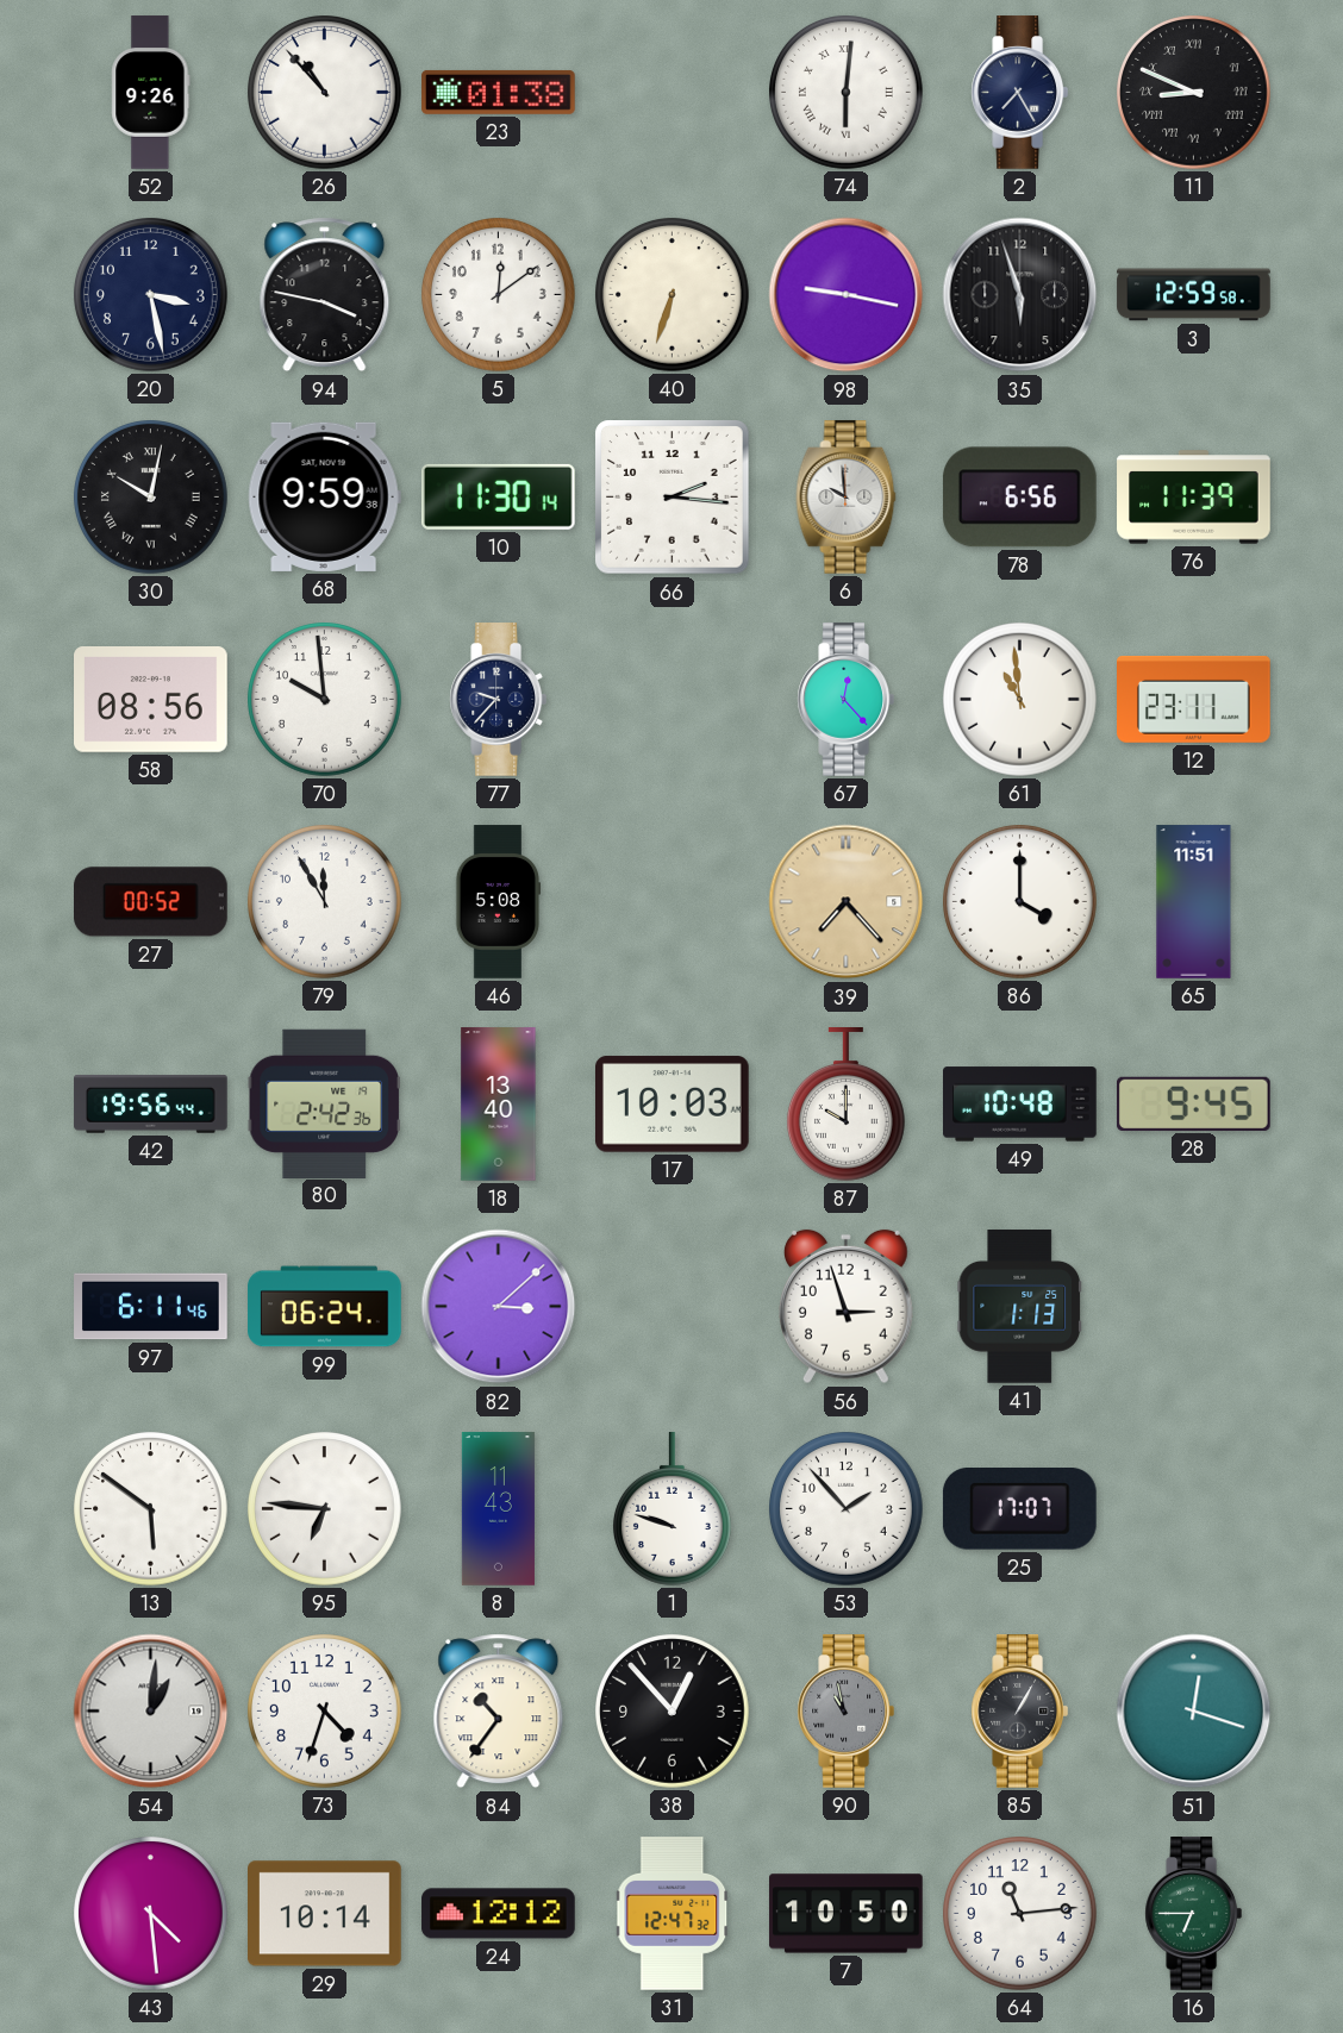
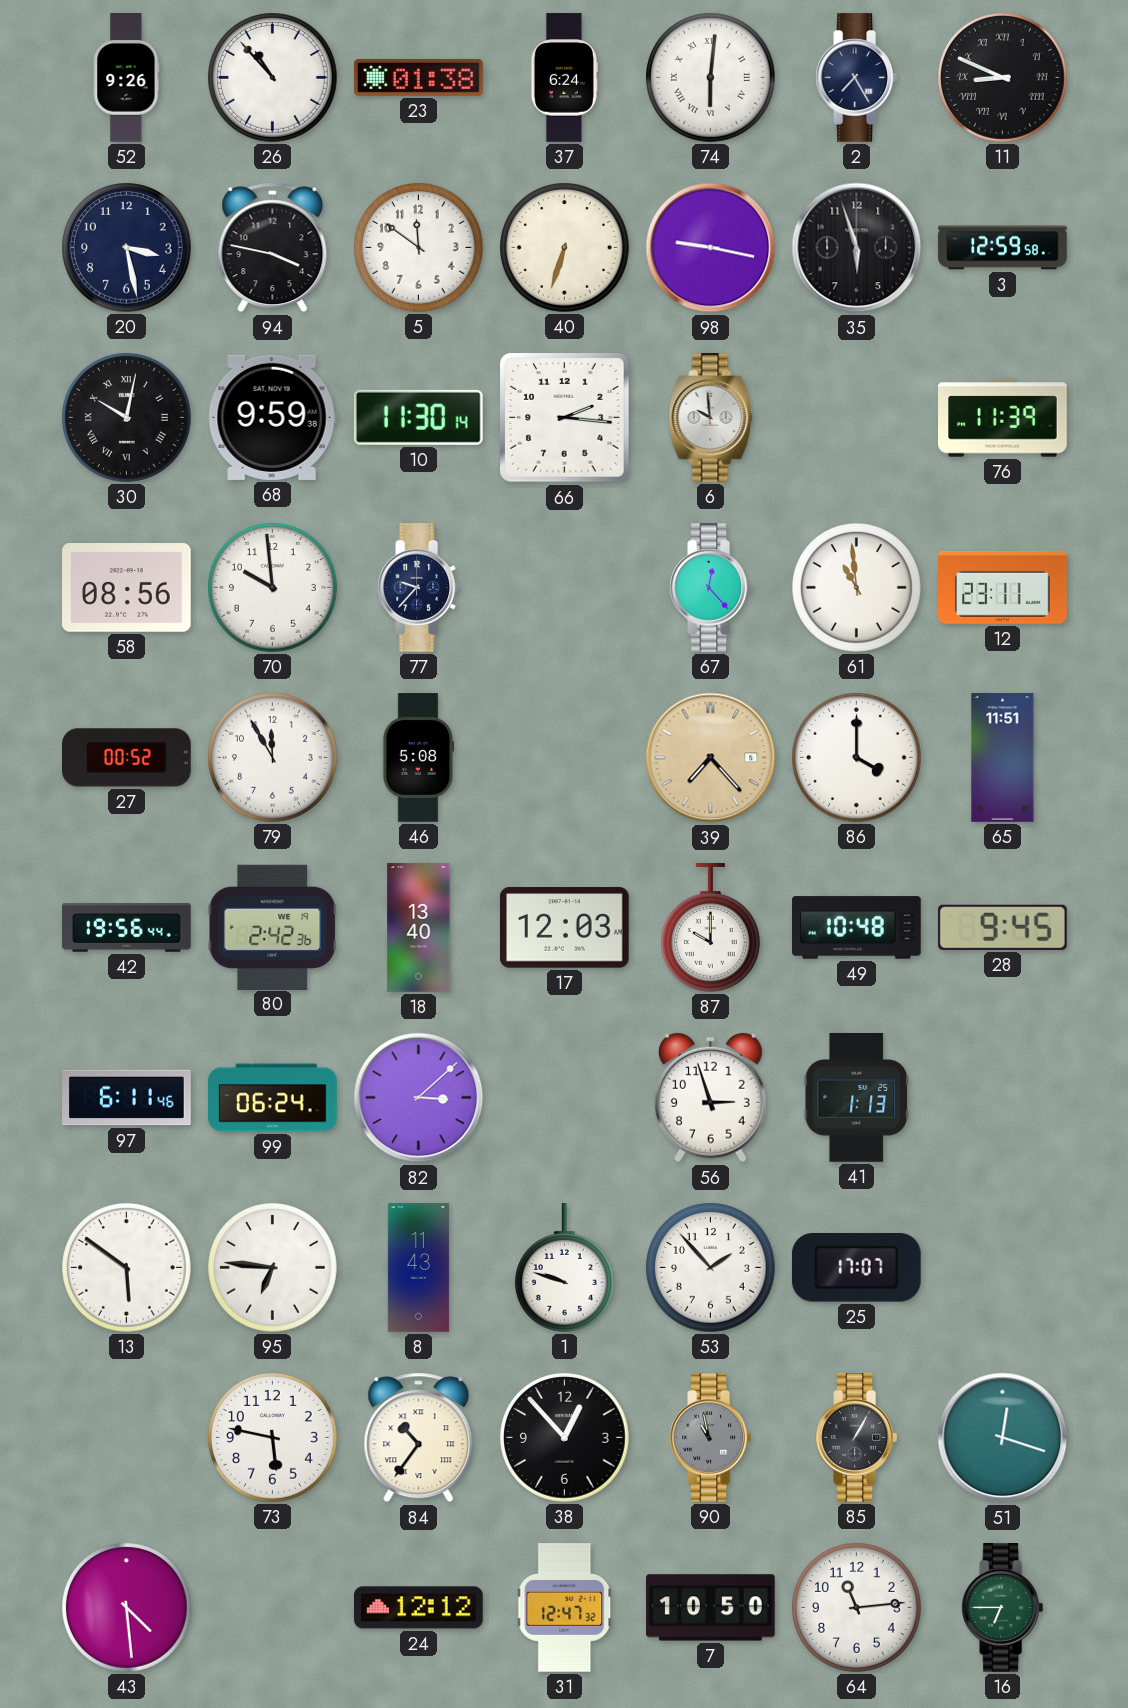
37: none -> 6:24
5: 12:09 -> 11:51
78: 6:56 -> none
17: 10:03 -> 12:03
54: 1:01 -> none
73: 4:33 -> 5:47
29: 10:14 -> none
